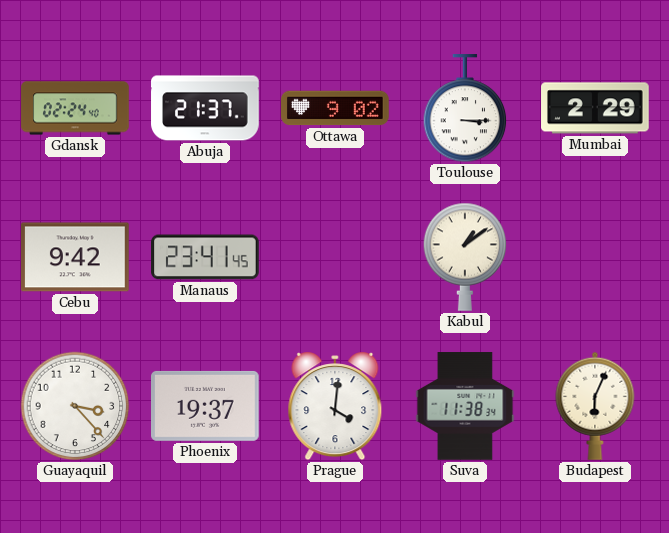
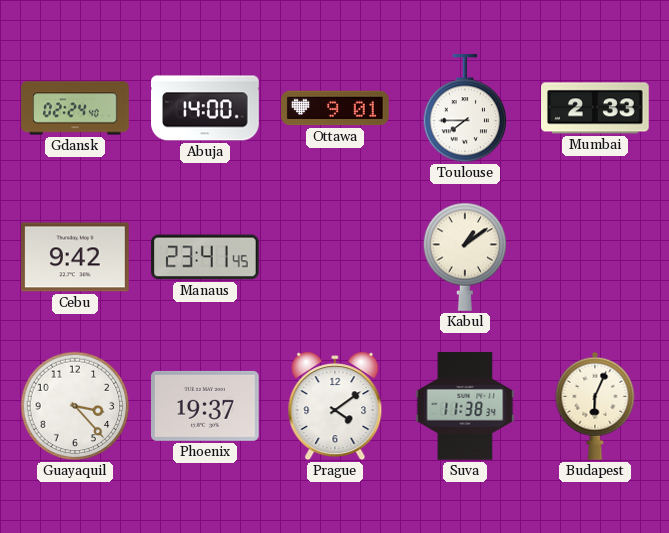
Abuja: 21:37 -> 14:00
Ottawa: 9:02 -> 9:01
Toulouse: 3:15 -> 7:45
Mumbai: 2:29 -> 2:33
Prague: 4:01 -> 4:09
